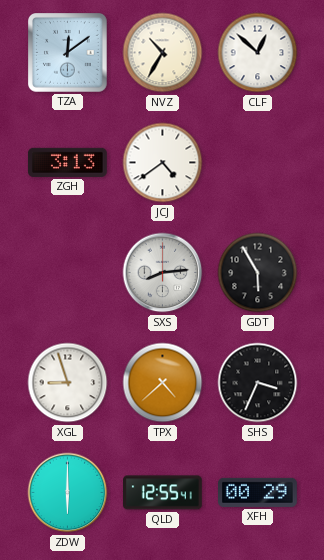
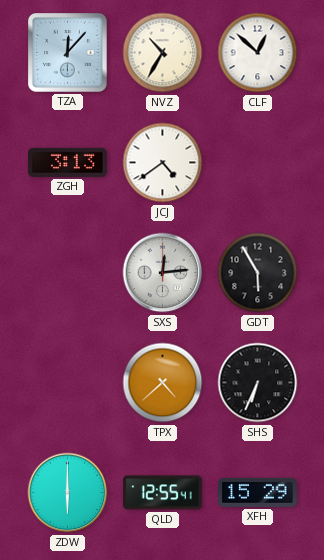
TZA: 12:09 -> 12:07
SXS: 8:14 -> 12:14
XGL: 8:57 -> none
SHS: 3:34 -> 6:34
XFH: 00:29 -> 15:29
